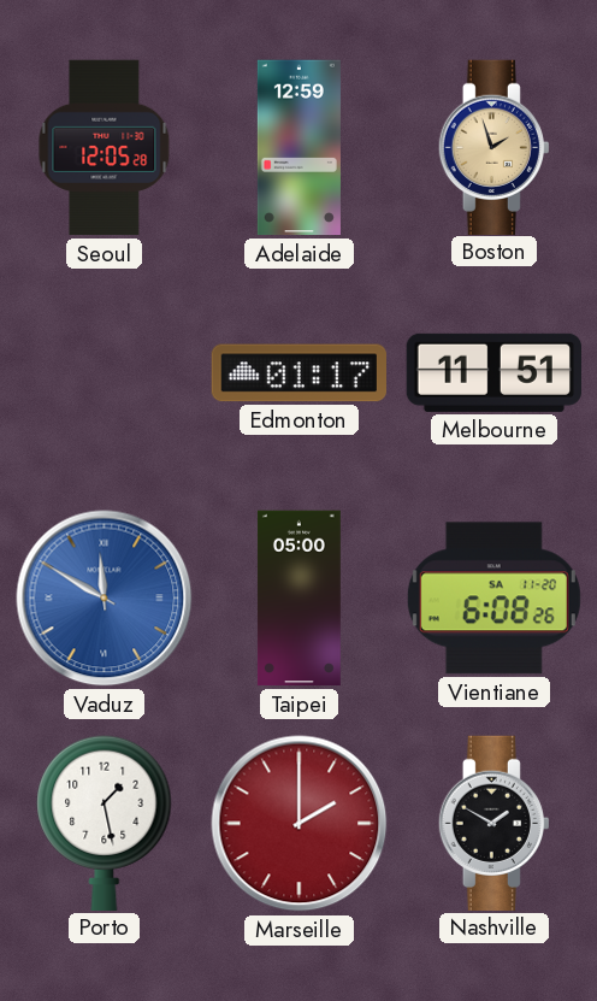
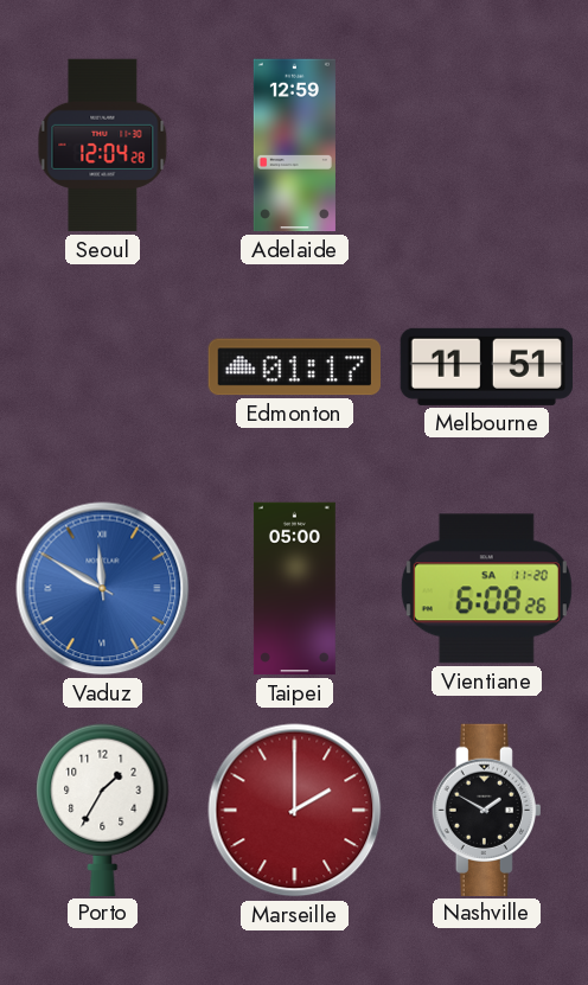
Seoul: 12:05 -> 12:04
Boston: 1:57 -> none
Porto: 1:28 -> 1:35
